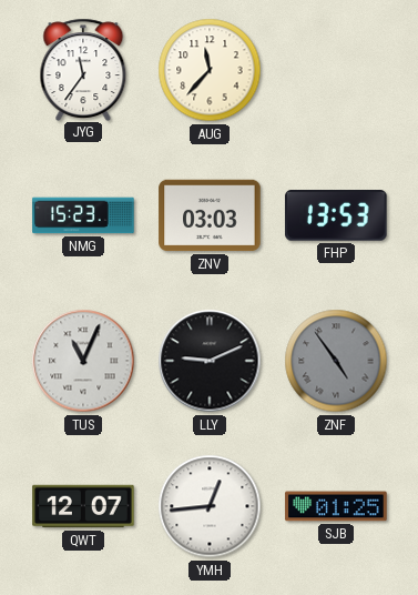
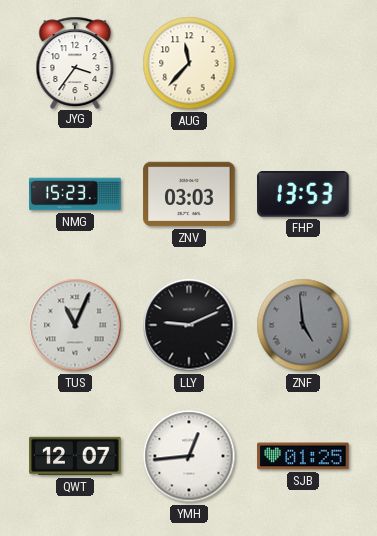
JYG: 11:36 -> 3:36
ZNF: 4:54 -> 4:59
